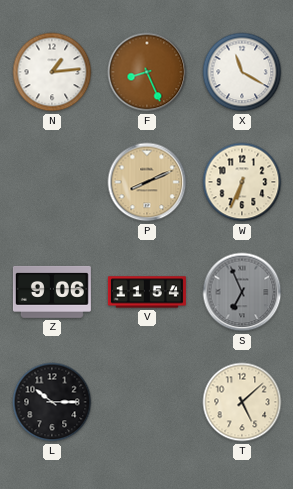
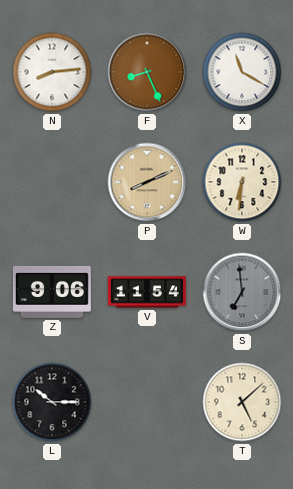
N: 1:14 -> 8:14
W: 6:34 -> 6:31
S: 6:56 -> 6:59
